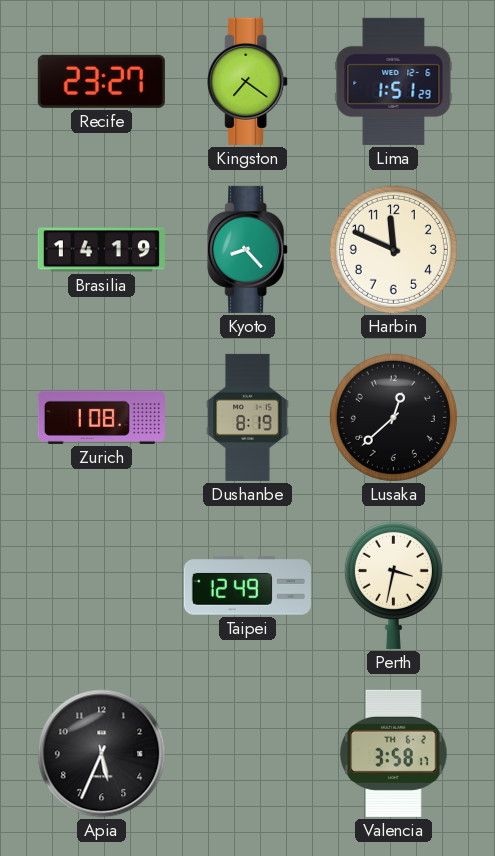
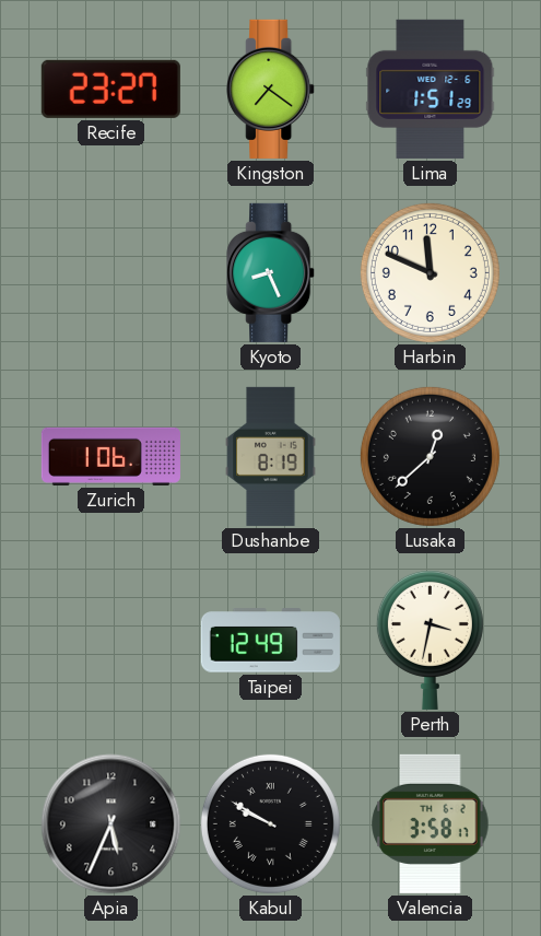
Brasilia: 14:19 -> none
Kyoto: 8:23 -> 8:26
Zurich: 1:08 -> 1:06
Kabul: none -> 9:50
